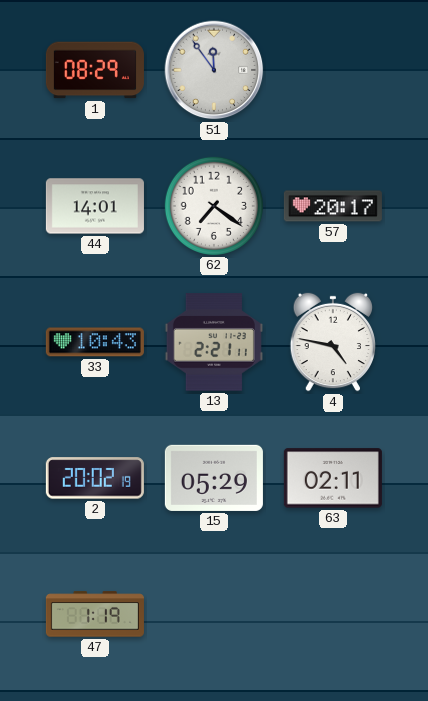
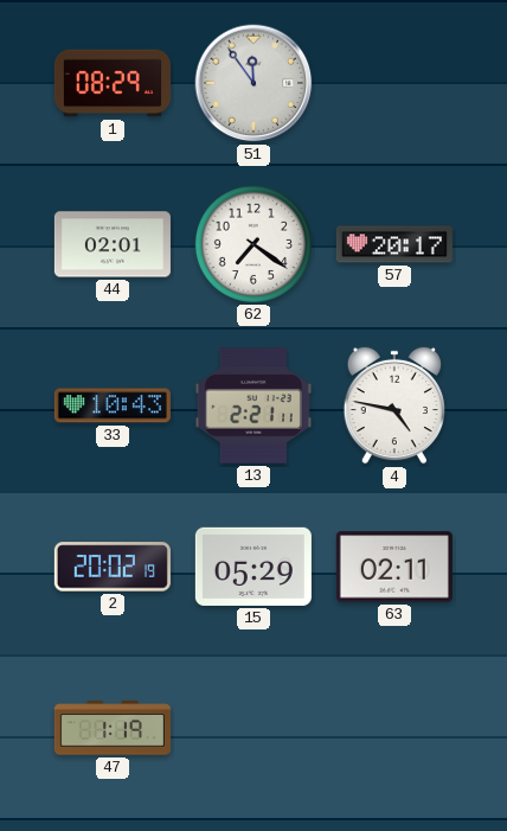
44: 14:01 -> 02:01
